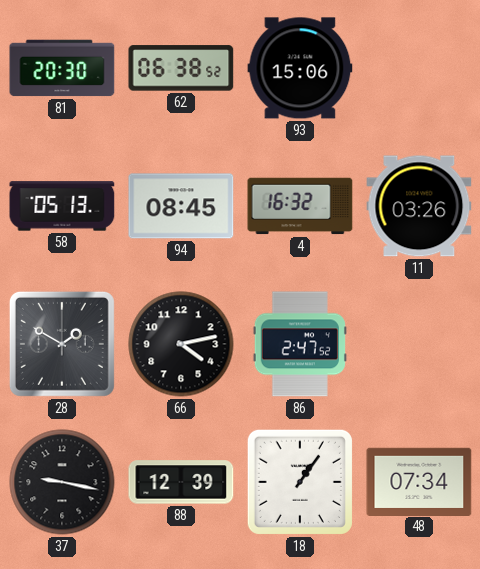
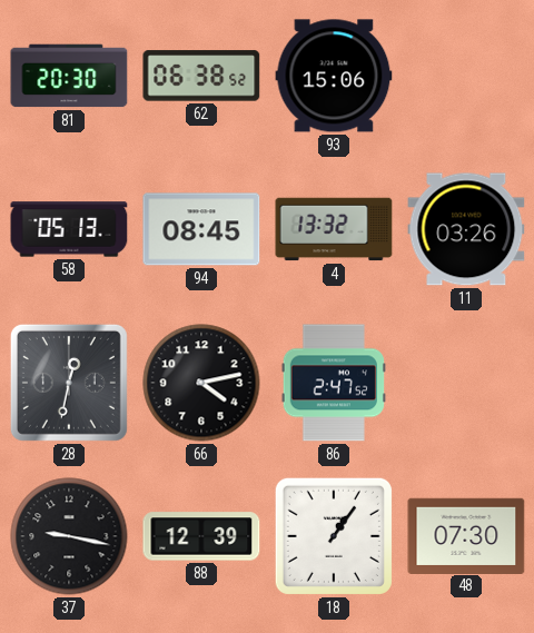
4: 16:32 -> 13:32
28: 1:50 -> 12:32
48: 07:34 -> 07:30
